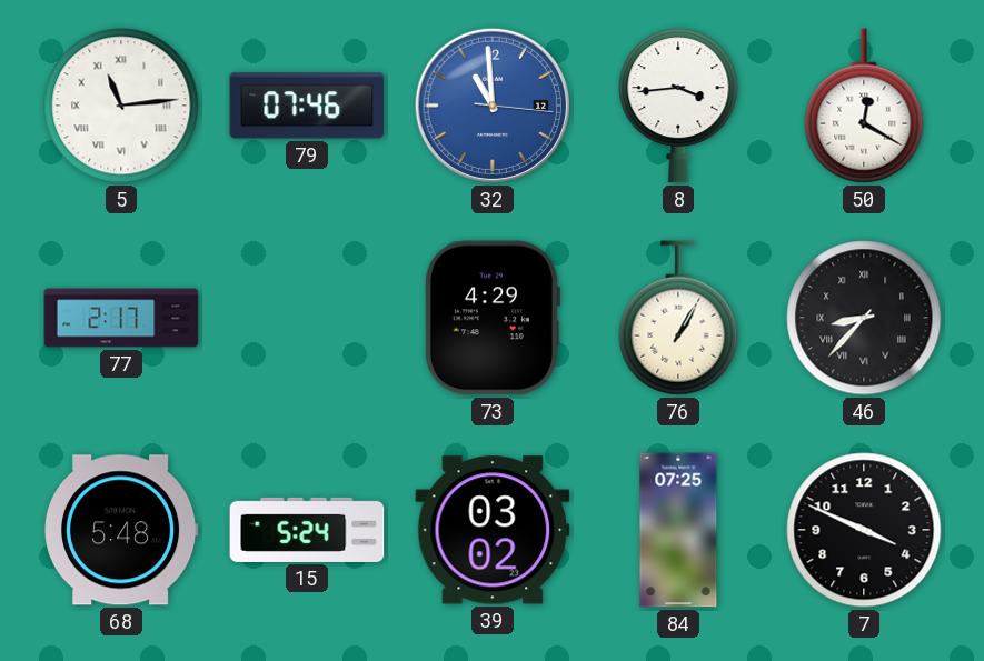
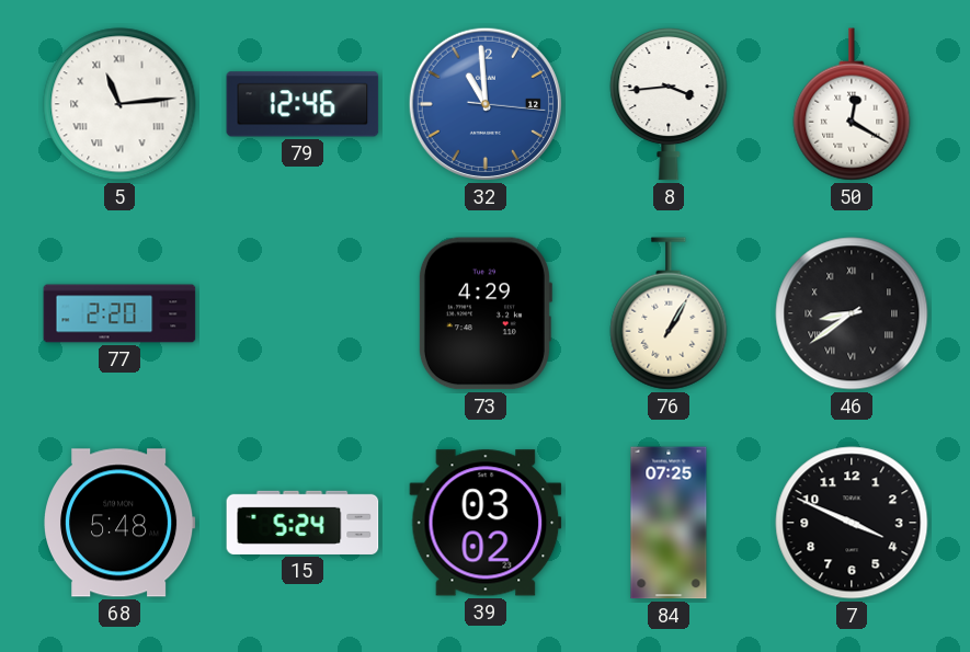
79: 07:46 -> 12:46
77: 2:17 -> 2:20
46: 8:37 -> 8:39
